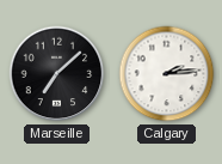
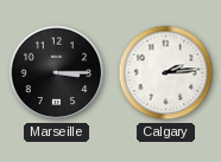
Marseille: 7:08 -> 3:15
